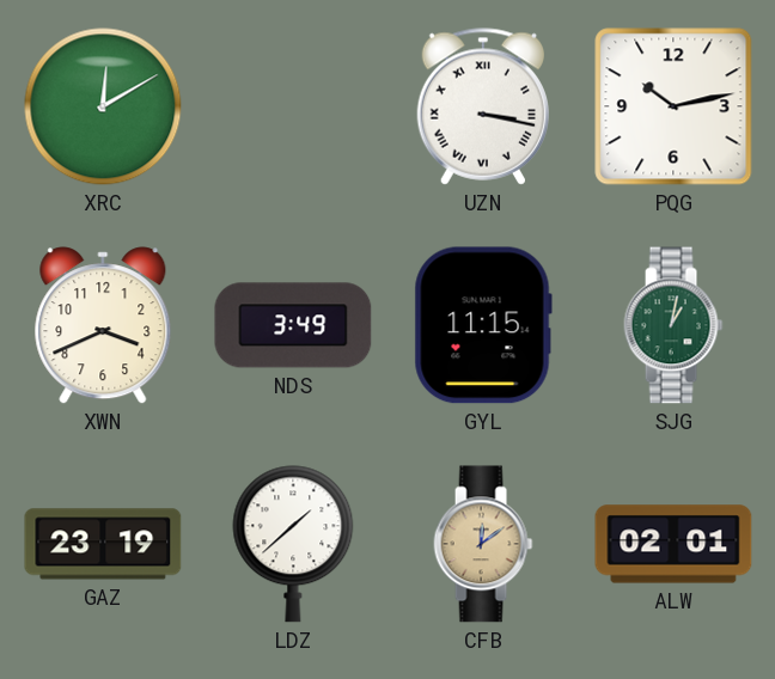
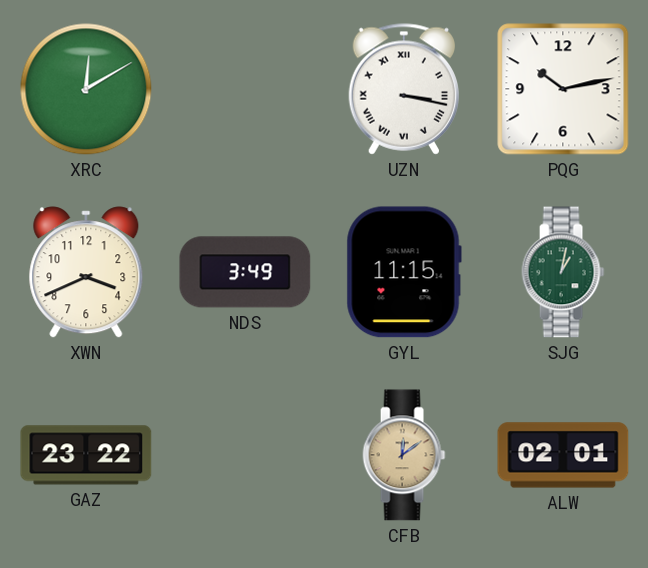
GAZ: 23:19 -> 23:22
LDZ: 1:38 -> none
